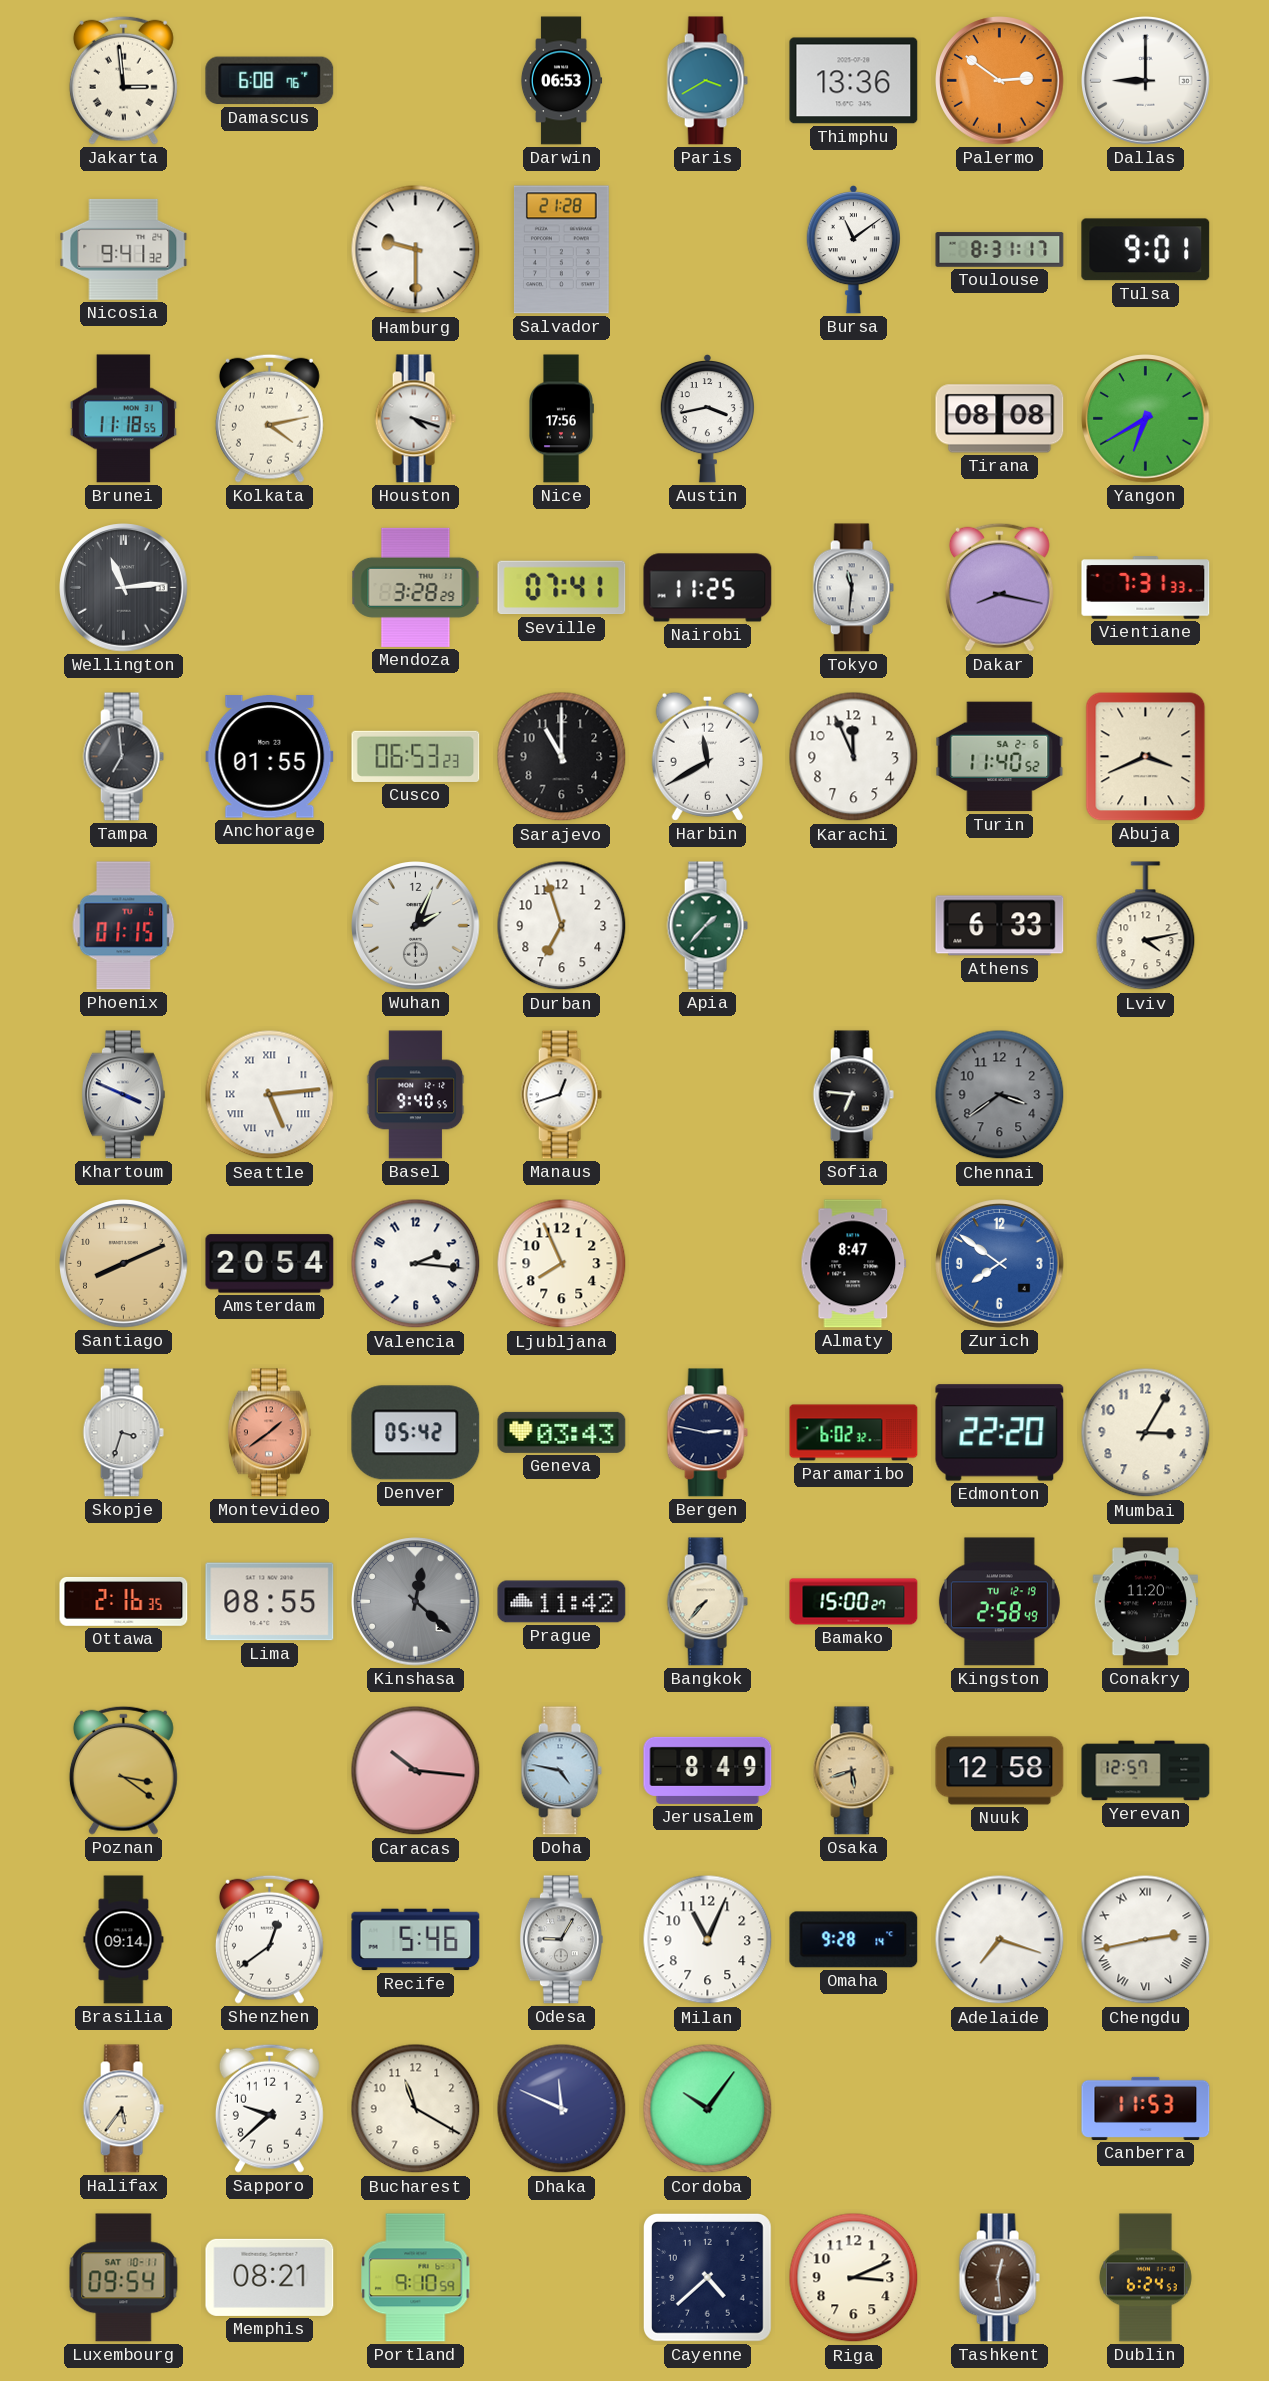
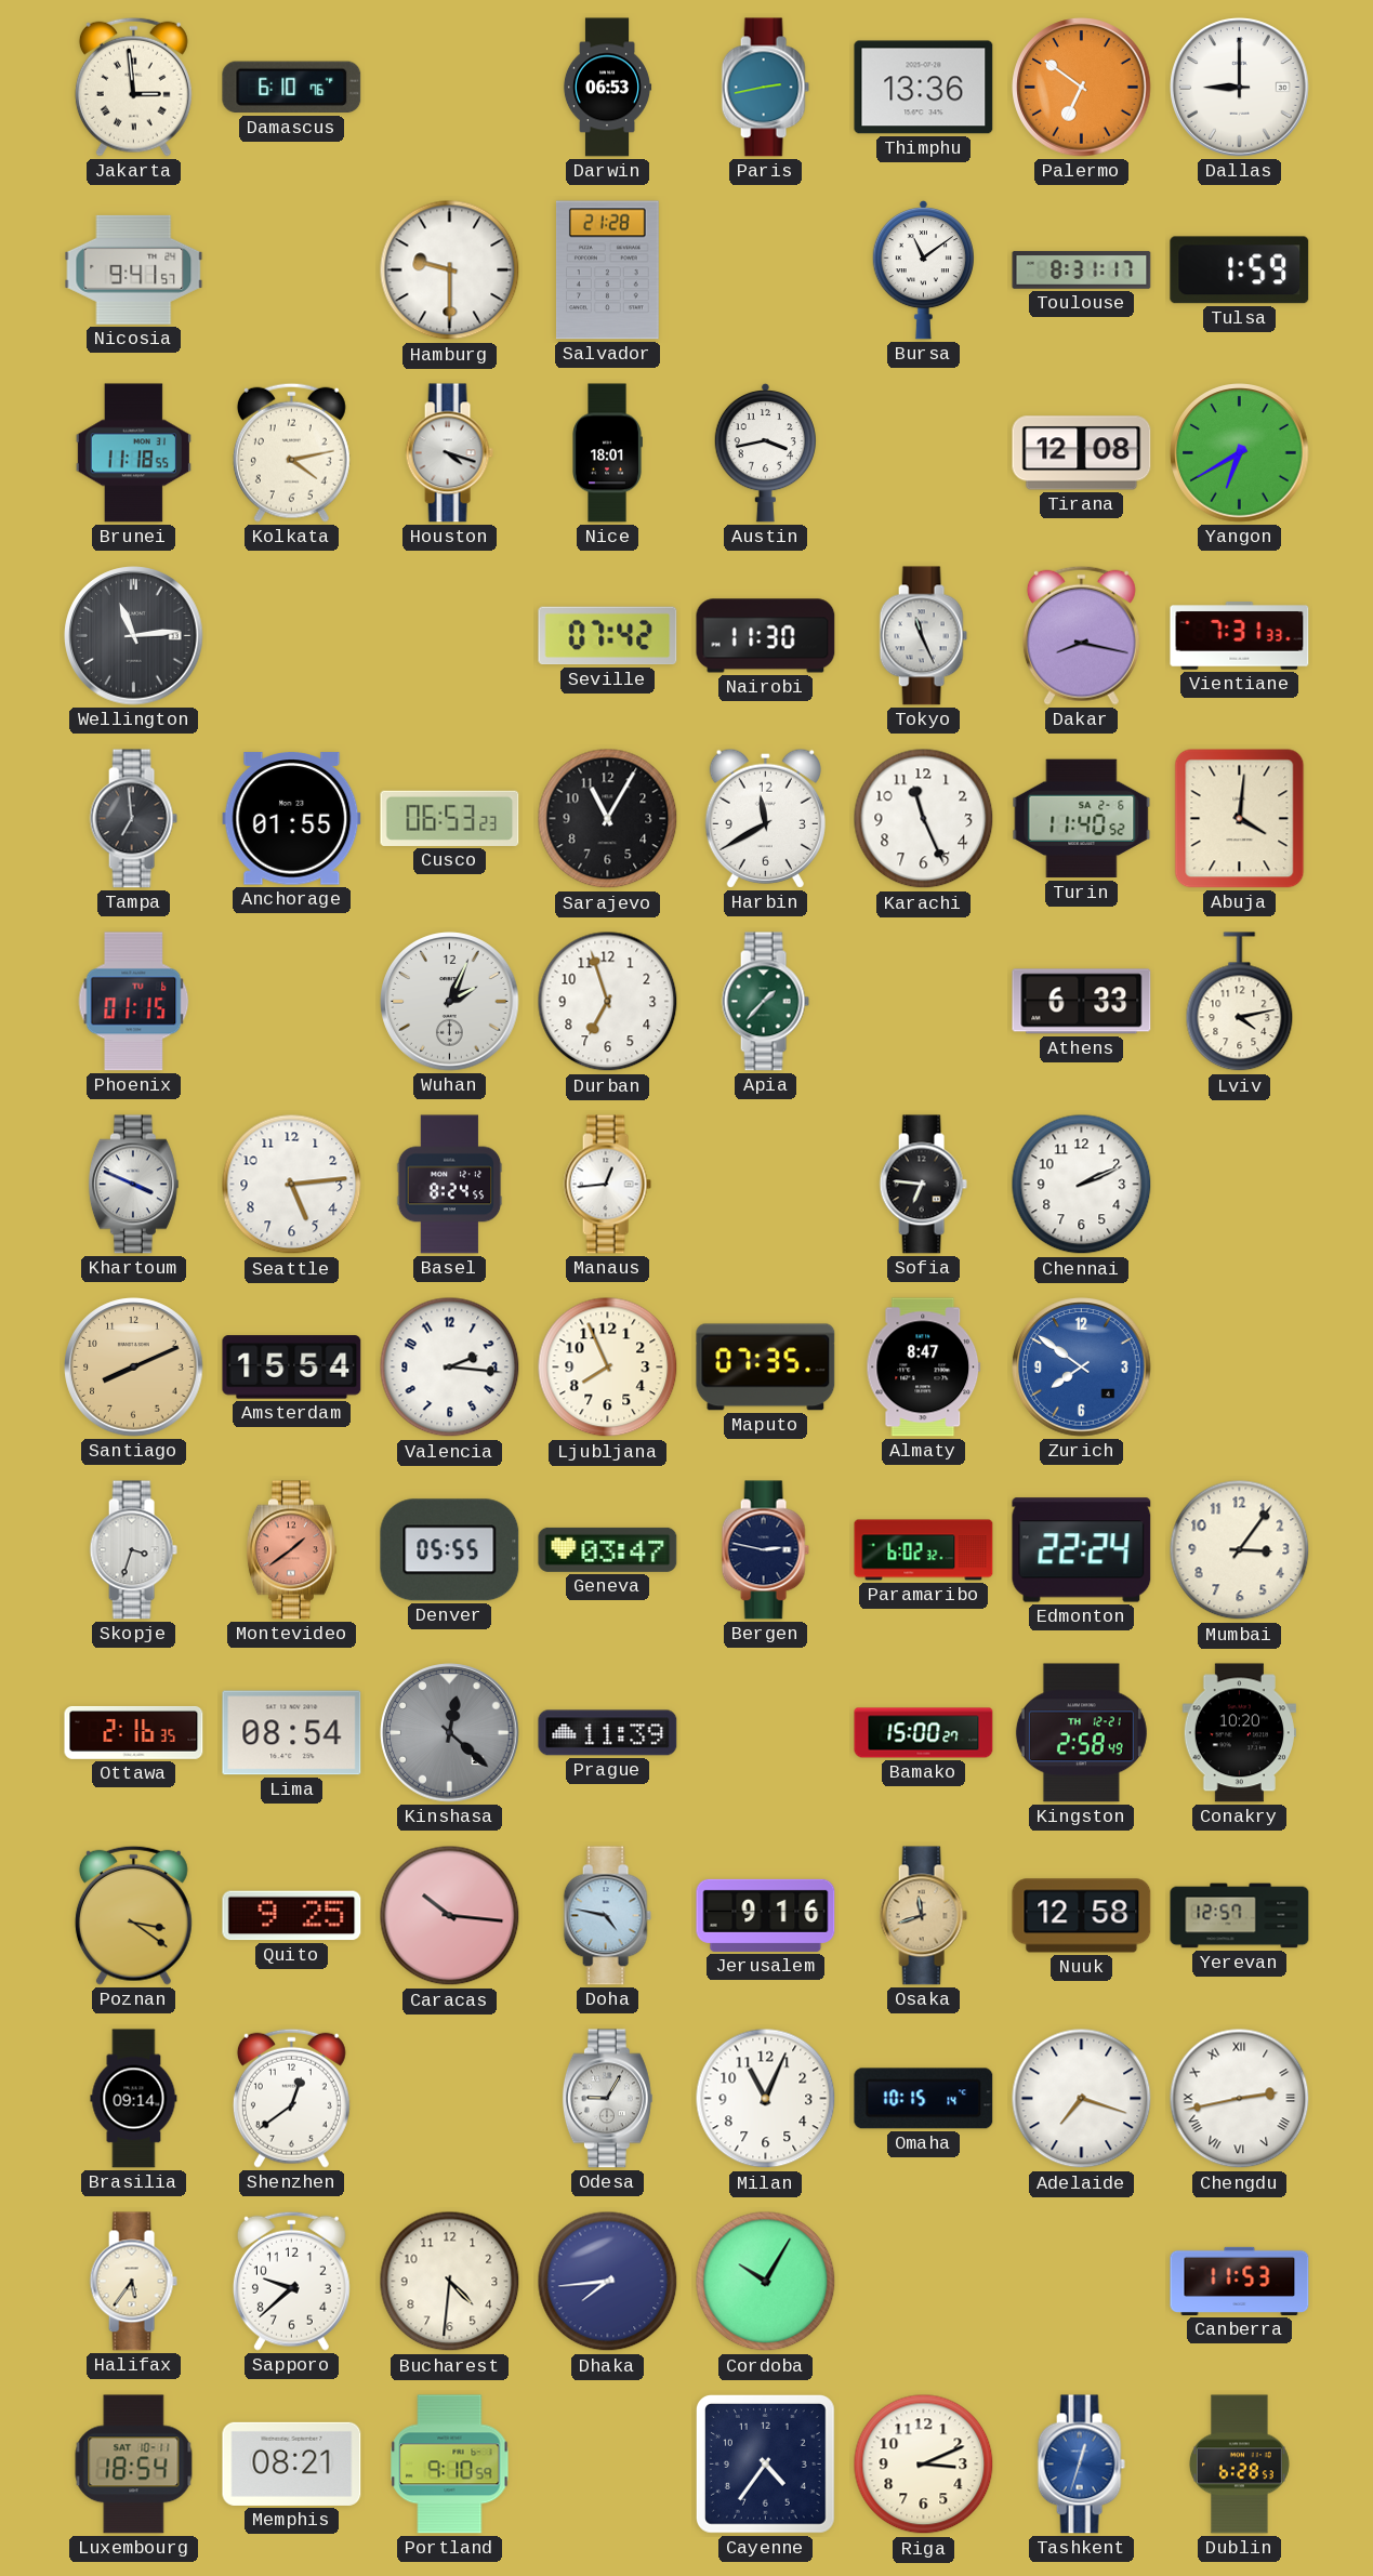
Damascus: 6:08 -> 6:10
Paris: 3:40 -> 2:43
Palermo: 2:51 -> 6:51
Nicosia: 9:41:32 -> 9:41:57
Tulsa: 9:01 -> 1:59
Nice: 17:56 -> 18:01
Tirana: 08:08 -> 12:08
Mendoza: 3:28 -> none
Seville: 07:41 -> 07:42
Nairobi: 11:25 -> 11:30
Tokyo: 11:31 -> 11:26
Sarajevo: 11:00 -> 11:05
Karachi: 11:56 -> 11:26
Abuja: 3:41 -> 4:01
Seattle numerals: Roman -> Arabic
Basel: 9:40 -> 8:24
Manaus: 12:42 -> 12:44
Chennai: 3:39 -> 2:11
Chennai dial: grey -> white
Amsterdam: 20:54 -> 15:54
Maputo: none -> 07:35
Denver: 05:42 -> 05:55
Geneva: 03:43 -> 03:47
Edmonton: 22:20 -> 22:24
Mumbai: 3:05 -> 3:06
Lima: 08:55 -> 08:54
Prague: 11:42 -> 11:39
Bangkok: 7:37 -> none
Kingston date: TU 12-19 -> TH 12-21
Conakry: 11:20 -> 10:20
Quito: none -> 9:25
Jerusalem: 8:49 -> 9:16
Osaka: 5:42 -> 11:42
Recife: 5:46 -> none
Omaha: 9:28 -> 10:15
Bucharest: 11:20 -> 4:31
Dhaka: 11:49 -> 7:44
Cordoba: 10:06 -> 10:05
Luxembourg: 09:54 -> 18:54
Cayenne: 4:38 -> 4:36
Tashkent: 12:29 -> 12:33
Tashkent dial: brown -> blue
Dublin: 6:24 -> 6:28
